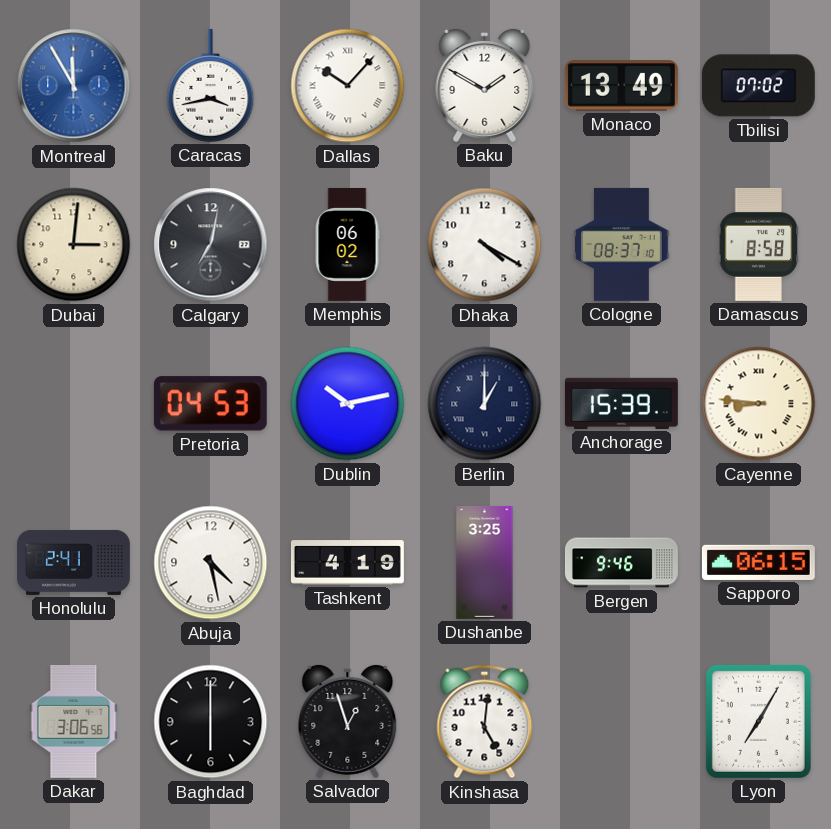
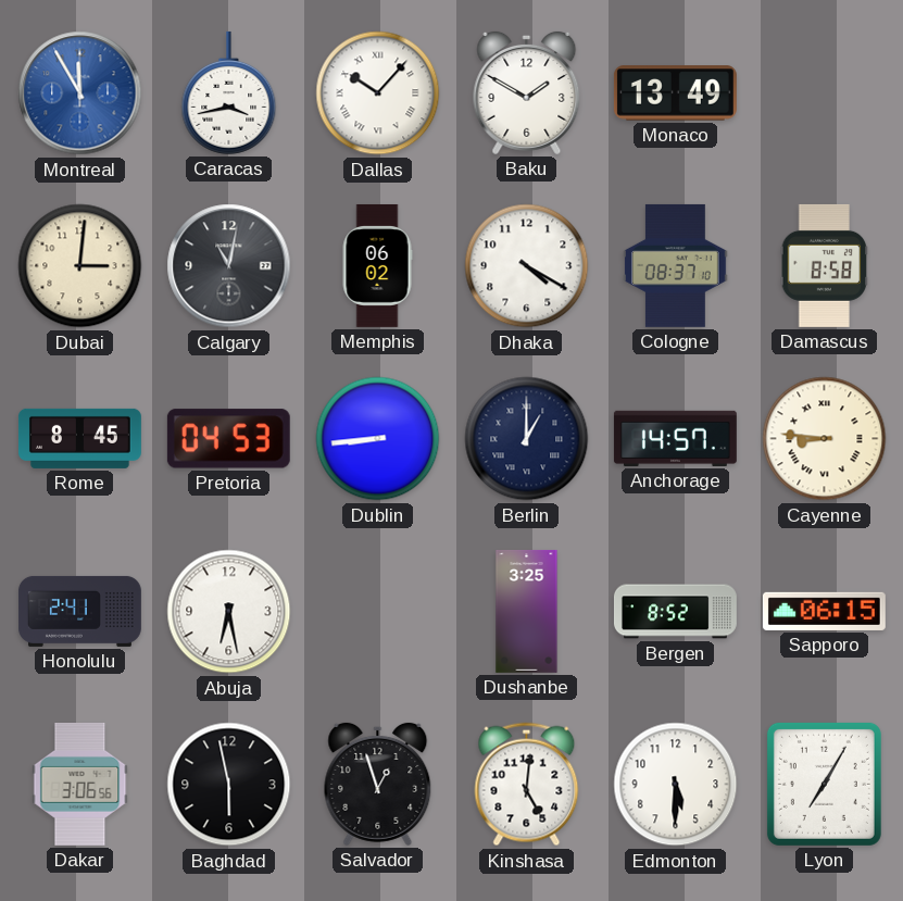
Tbilisi: 07:02 -> none
Calgary: 7:02 -> 11:02
Rome: none -> 8:45
Dublin: 10:13 -> 8:44
Anchorage: 15:39 -> 14:57
Abuja: 4:28 -> 6:28
Tashkent: 4:19 -> none
Bergen: 9:46 -> 8:52
Baghdad: 6:00 -> 5:58
Edmonton: none -> 5:30
